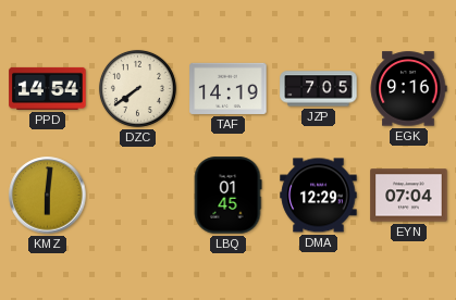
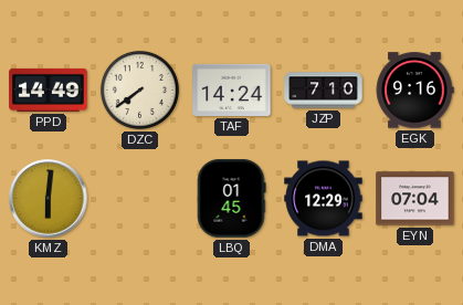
PPD: 14:54 -> 14:49
TAF: 14:19 -> 14:24
JZP: 7:05 -> 7:10
